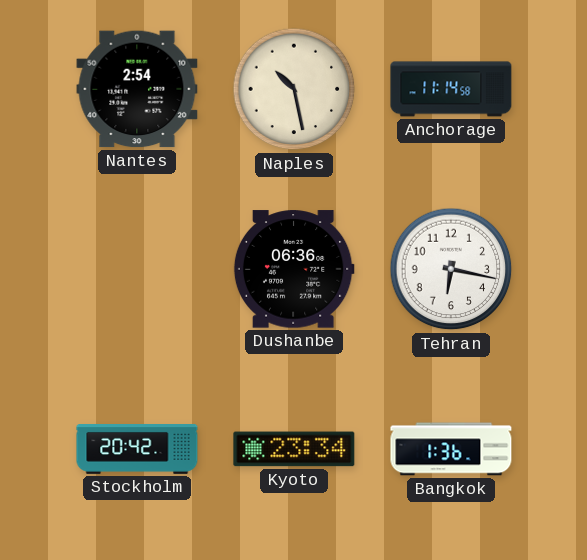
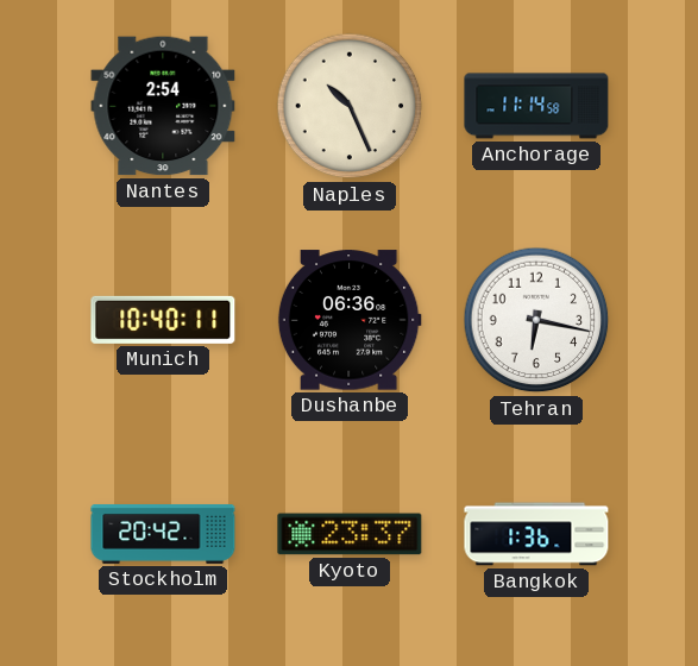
Naples: 10:28 -> 10:26
Munich: none -> 10:40
Kyoto: 23:34 -> 23:37
